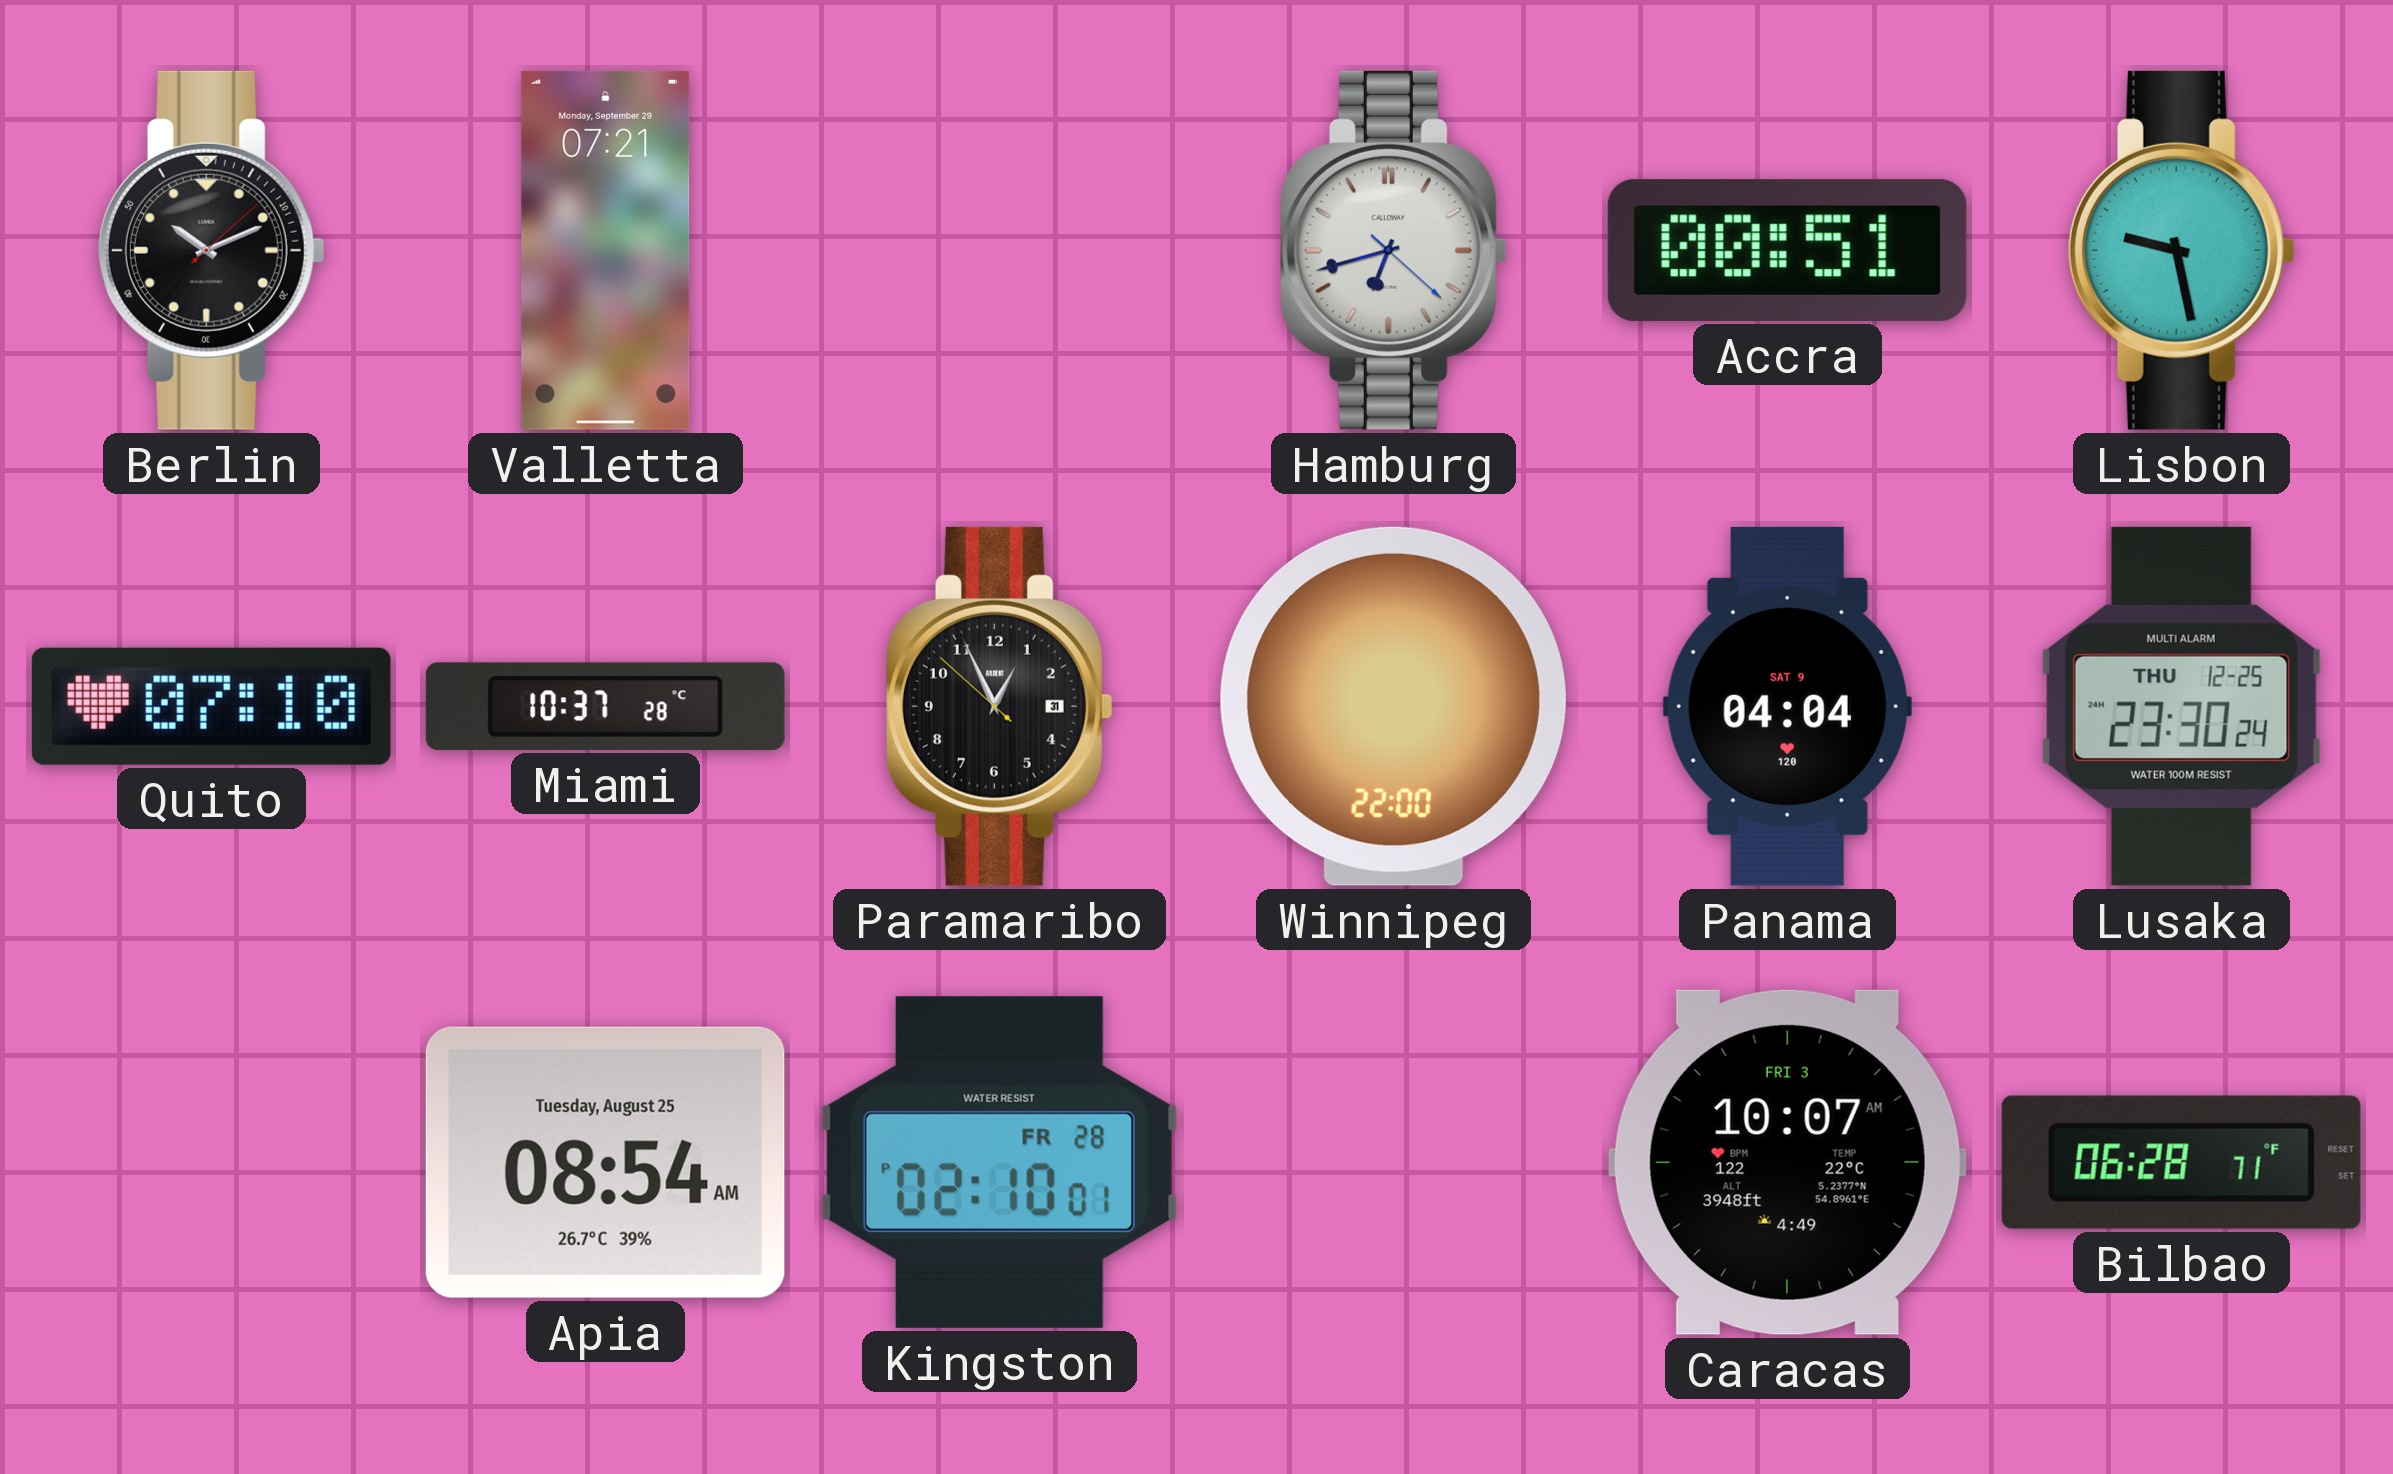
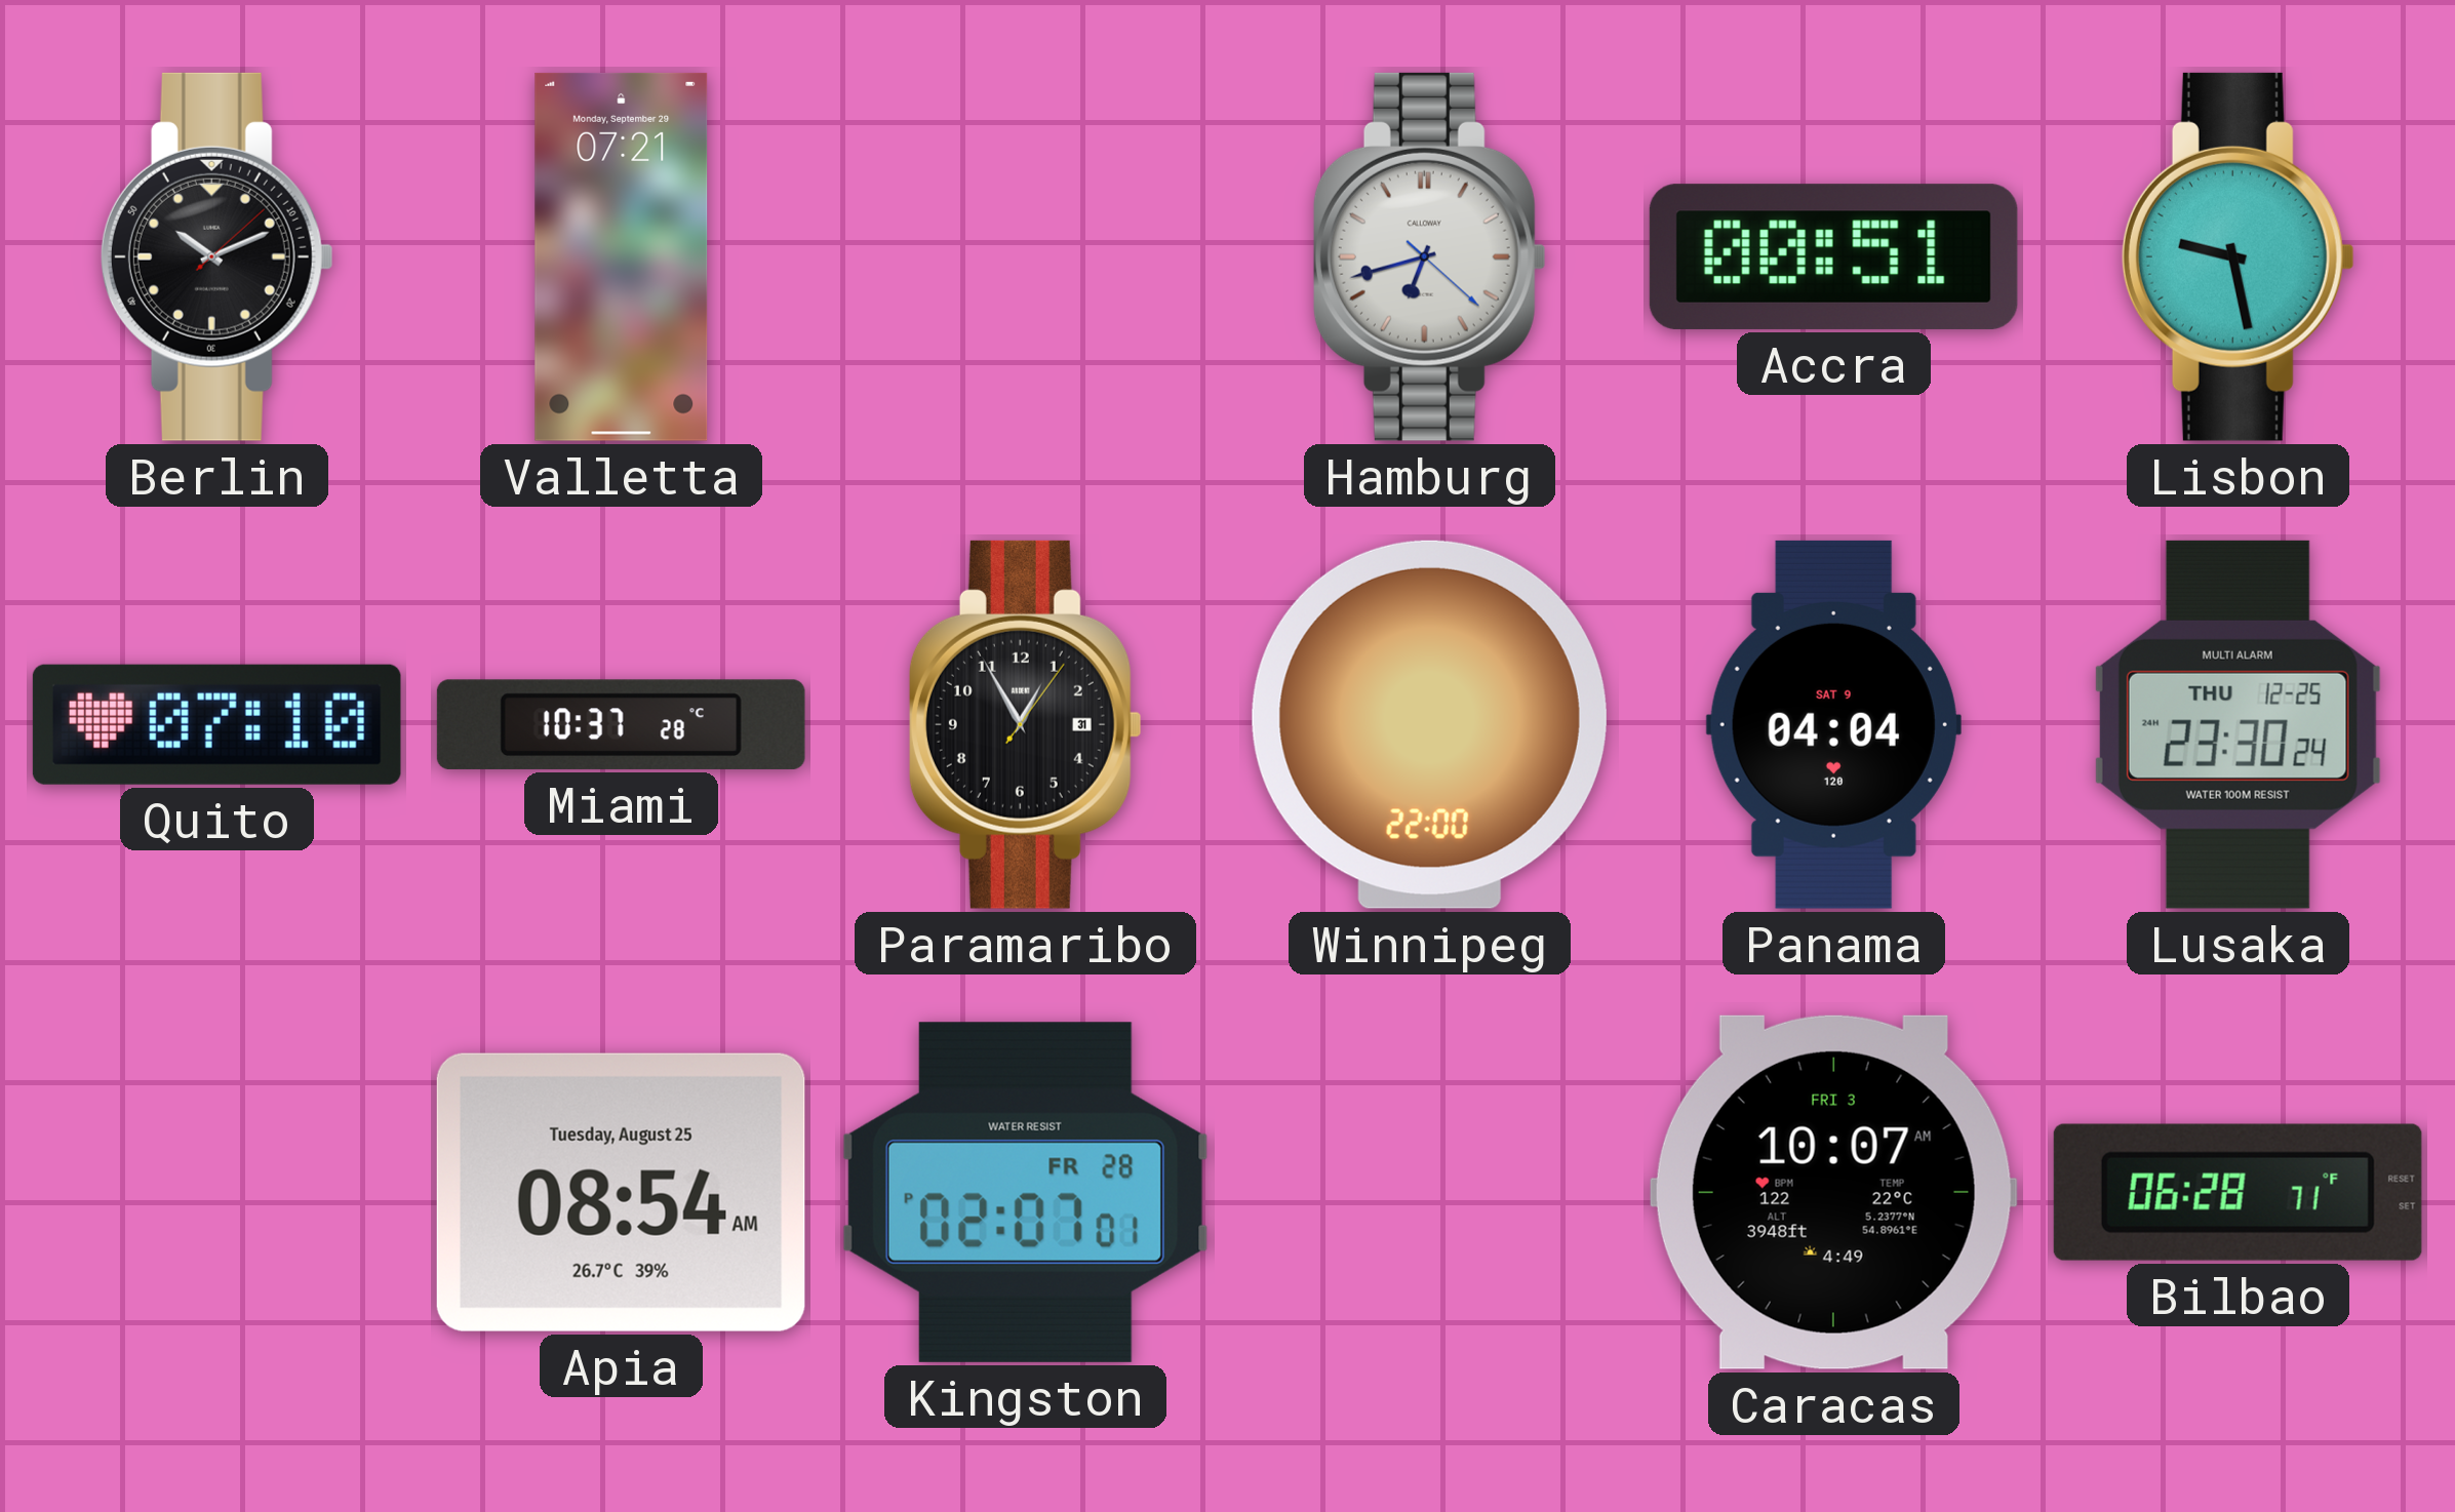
Paramaribo: 12:55:52 -> 12:55:06
Kingston: 02:10 -> 02:07
